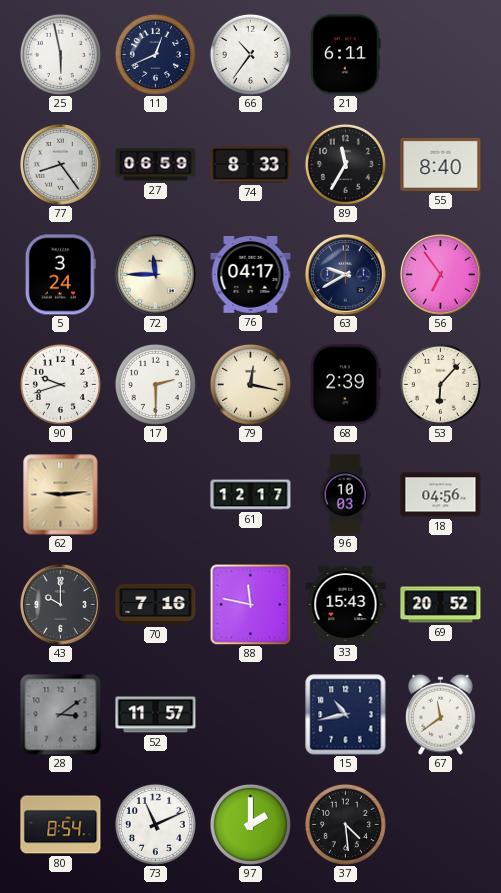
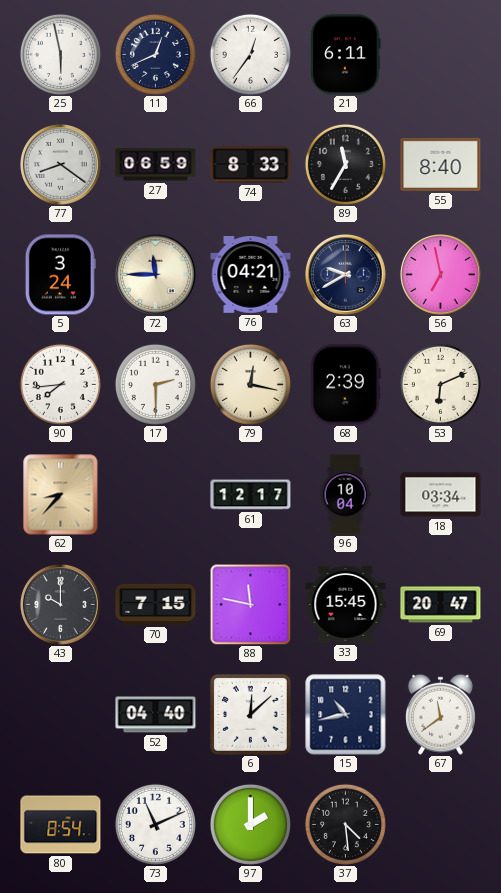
66: 10:36 -> 12:36
77: 8:24 -> 8:21
76: 04:17 -> 04:21
56: 6:54 -> 6:58
90: 9:42 -> 7:44
53: 6:07 -> 6:11
62: 9:14 -> 8:37
96: 10:03 -> 10:04
18: 04:56 -> 03:34
70: 7:16 -> 7:15
33: 15:43 -> 15:45
69: 20:52 -> 20:47
28: 3:09 -> none
52: 11:57 -> 04:40
6: none -> 12:08
